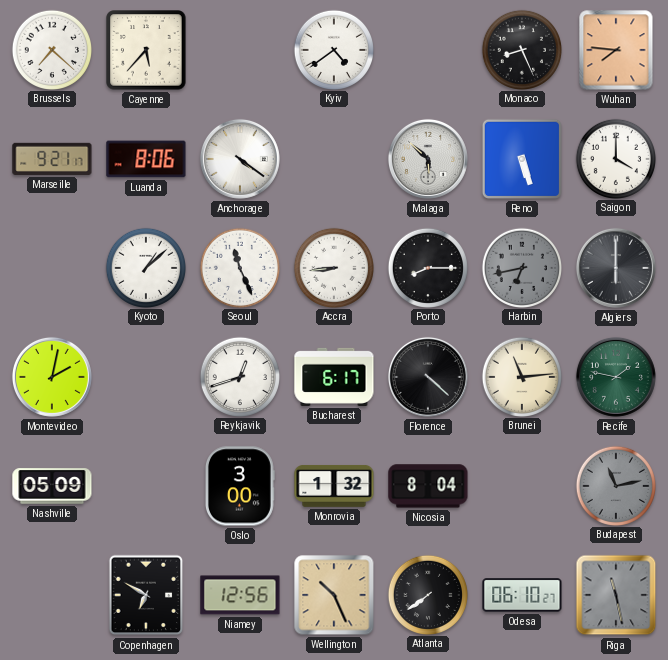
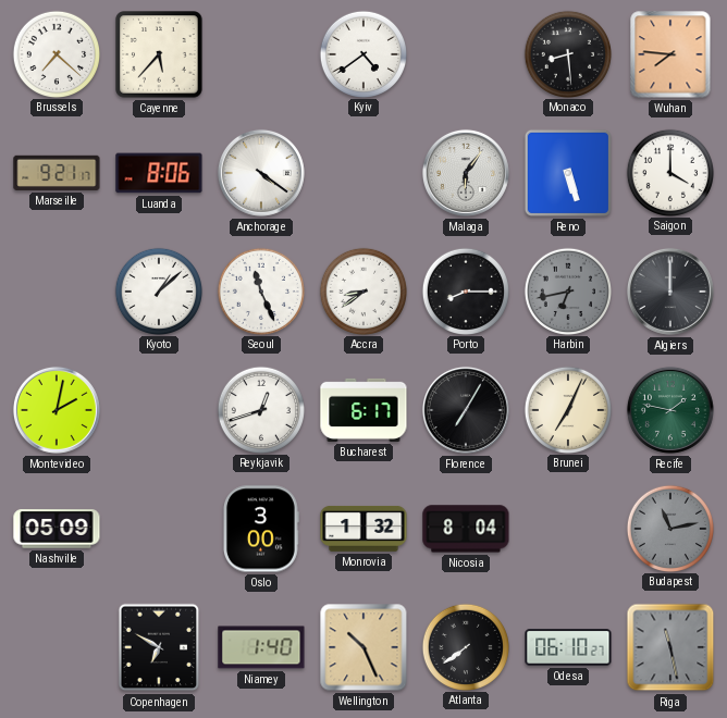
Monaco: 8:26 -> 8:29
Malaga: 5:52 -> 6:06
Accra: 8:44 -> 8:39
Algiers: 6:00 -> 12:00
Florence: 4:22 -> 7:05
Brunei: 11:14 -> 7:04
Niamey: 12:56 -> 1:40
